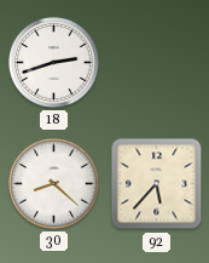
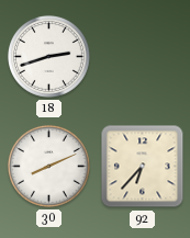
30: 8:22 -> 8:11
92: 5:37 -> 6:37
